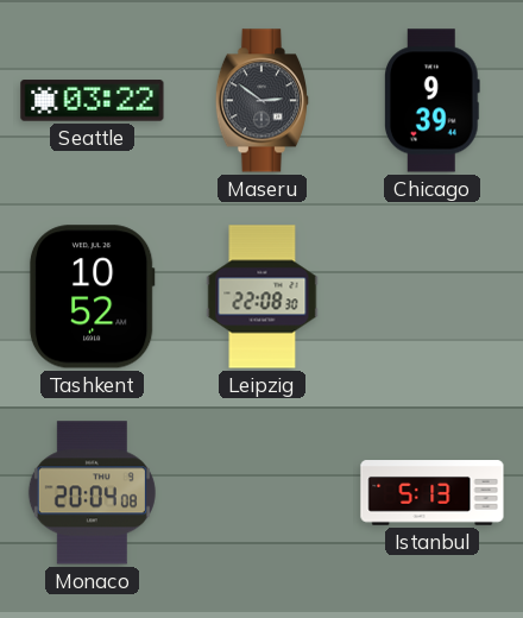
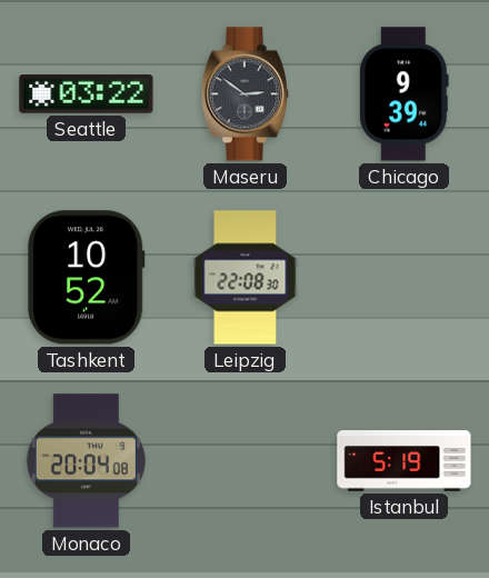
Istanbul: 5:13 -> 5:19
